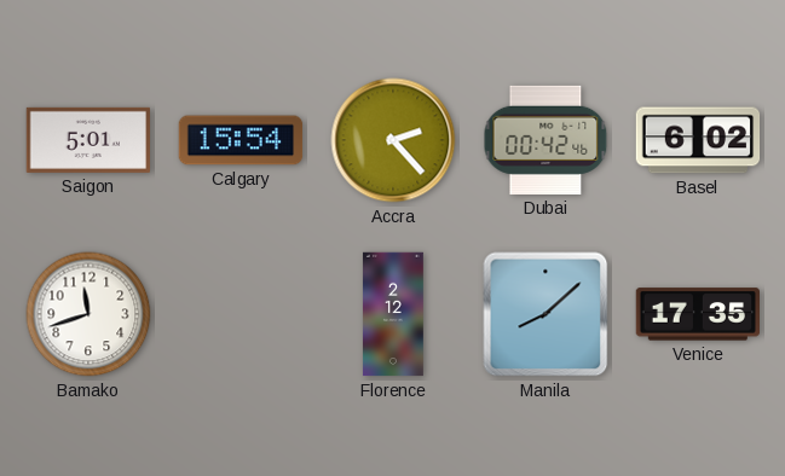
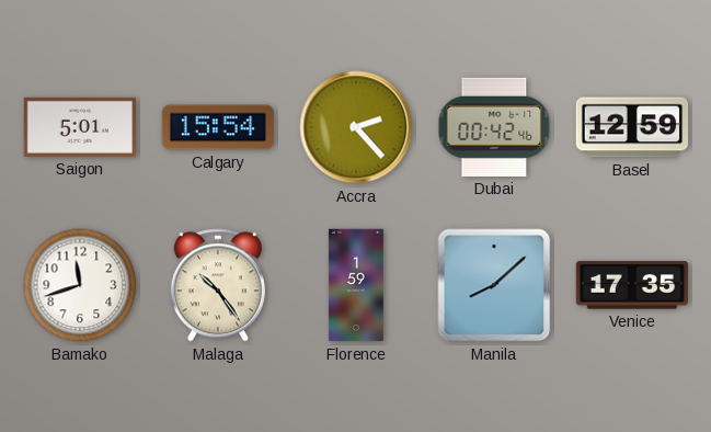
Basel: 6:02 -> 12:59
Malaga: none -> 10:24
Florence: 2:12 -> 1:59
